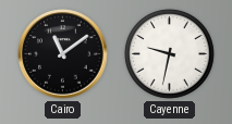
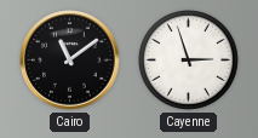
Cayenne: 9:32 -> 2:57
